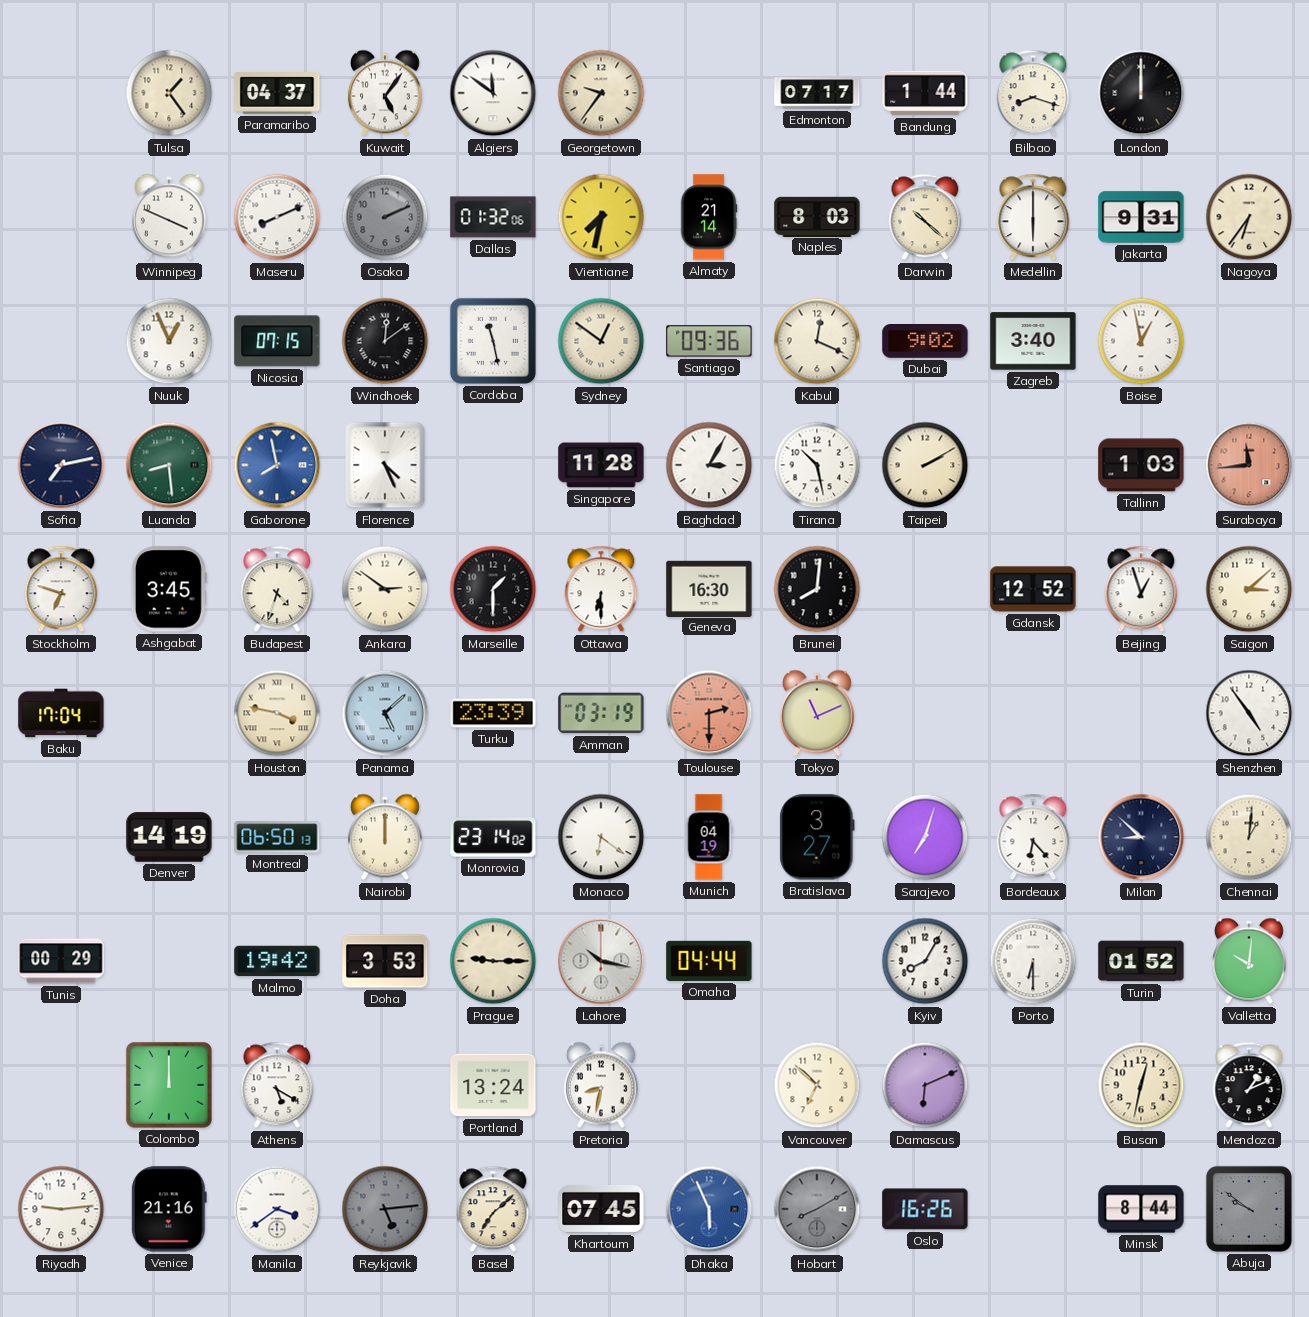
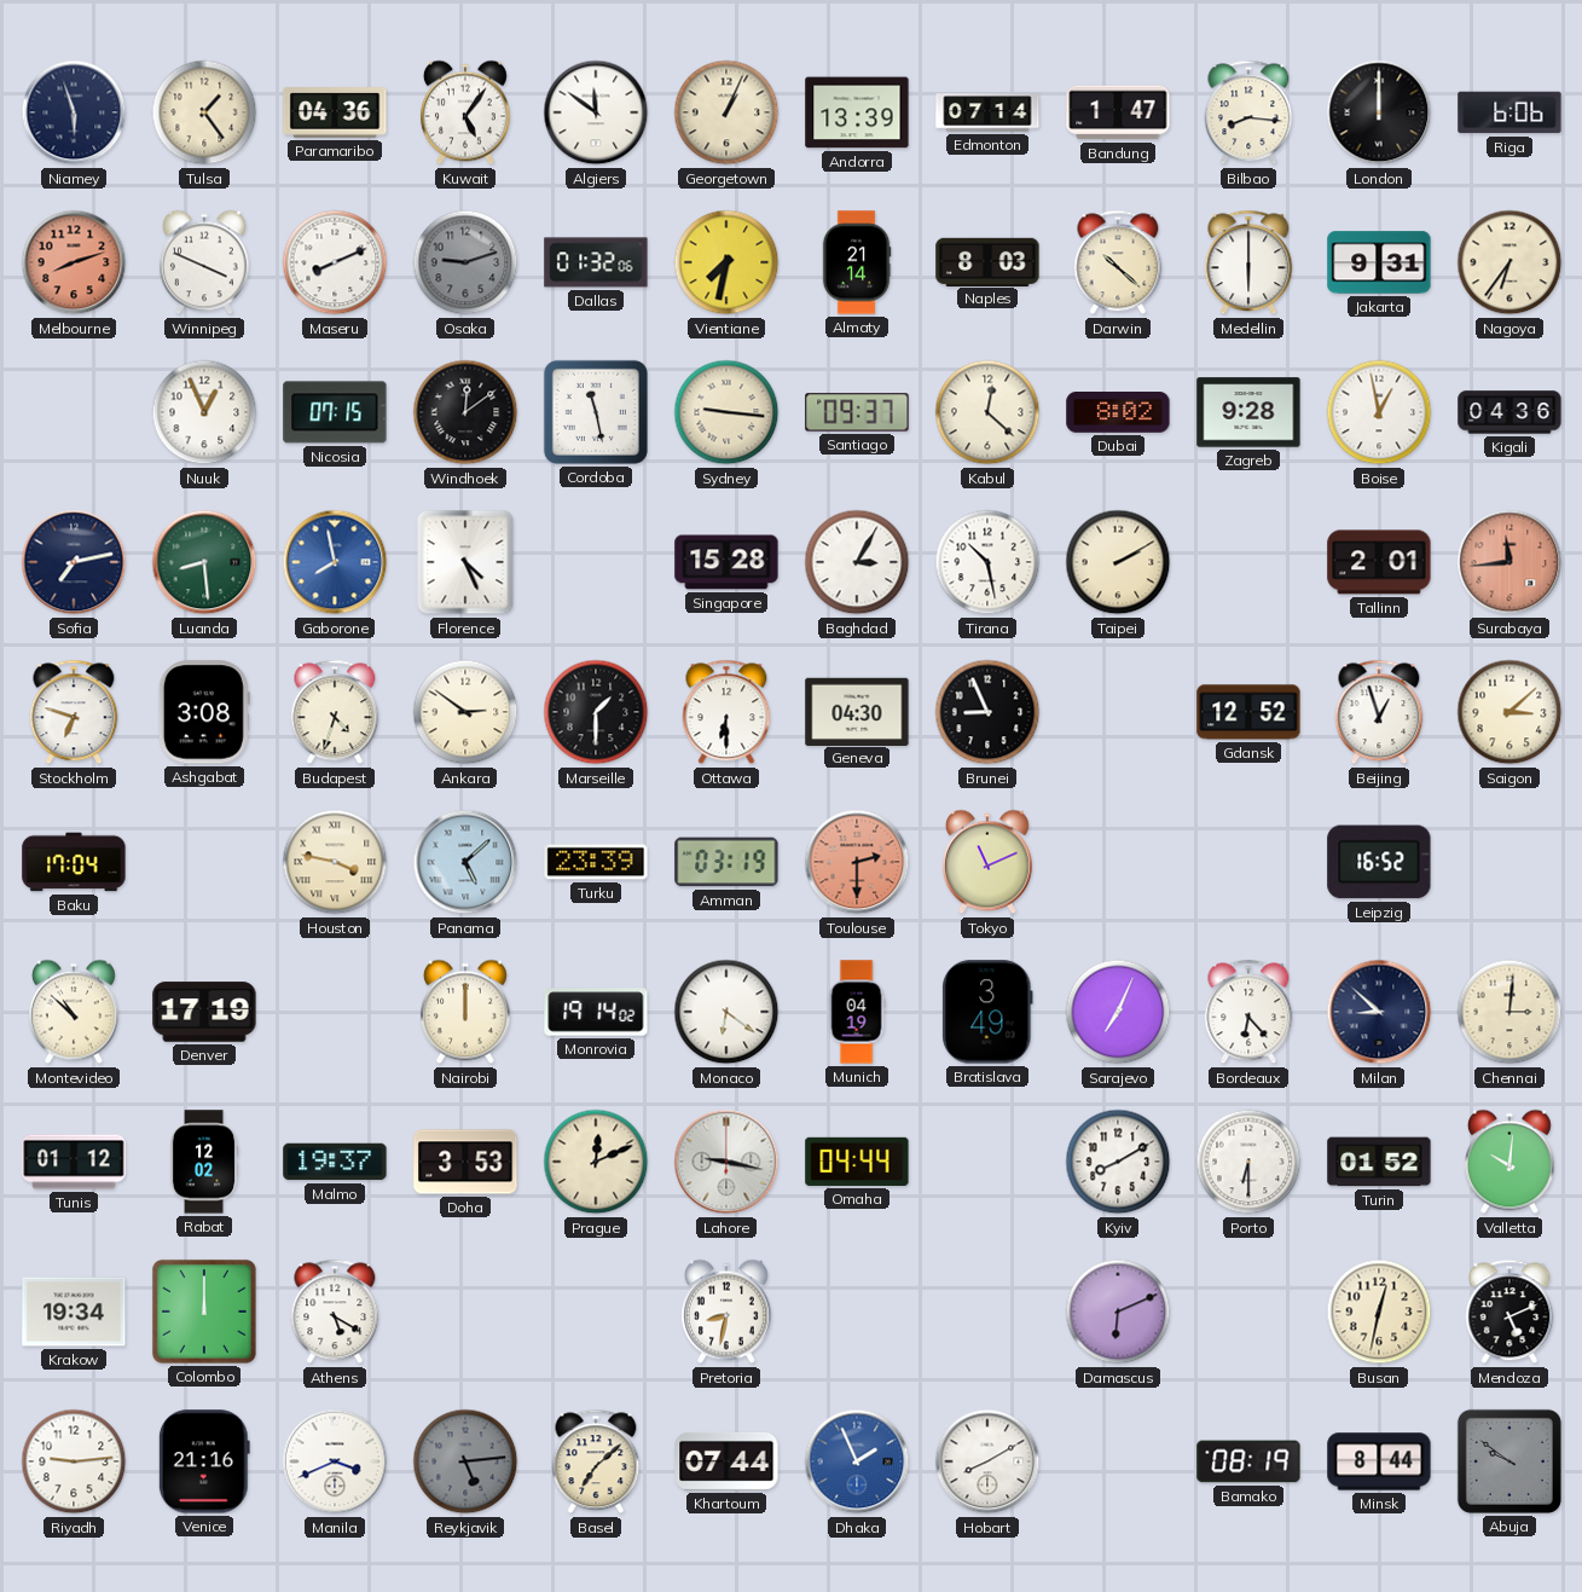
Niamey: none -> 5:57
Paramaribo: 04:37 -> 04:36
Georgetown: 9:36 -> 1:04
Andorra: none -> 13:39
Edmonton: 07:17 -> 07:14
Bandung: 1:44 -> 1:47
Bilbao: 8:18 -> 8:16
Riga: none -> 6:06
Melbourne: none -> 8:12
Osaka: 2:11 -> 9:12
Sydney: 12:51 -> 9:16
Santiago: 09:36 -> 09:37
Kabul: 12:19 -> 12:22
Dubai: 9:02 -> 8:02
Zagreb: 3:40 -> 9:28
Kigali: none -> 04:36
Singapore: 11:28 -> 15:28
Tallinn: 1:03 -> 2:01
Ashgabat: 3:45 -> 3:08
Geneva: 16:30 -> 04:30
Brunei: 8:01 -> 8:56
Leipzig: none -> 16:52
Shenzhen: 4:54 -> none
Montevideo: none -> 10:52
Denver: 14:19 -> 17:19
Montreal: 06:50 -> none
Monrovia: 23:14 -> 19:14
Bratislava: 3:27 -> 3:49
Sarajevo: 7:03 -> 7:04
Chennai: 1:01 -> 3:01
Tunis: 00:29 -> 01:12
Rabat: none -> 12:02
Malmo: 19:42 -> 19:37
Prague: 9:15 -> 12:11
Lahore: 10:17 -> 9:17
Kyiv: 8:05 -> 8:10
Krakow: none -> 19:34
Portland: 13:24 -> none
Vancouver: 6:52 -> none
Mendoza: 1:11 -> 5:11
Manila: 3:39 -> 3:41
Khartoum: 07:45 -> 07:44
Dhaka: 5:56 -> 1:56
Hobart dial: grey -> white
Oslo: 16:26 -> none
Bamako: none -> 08:19
